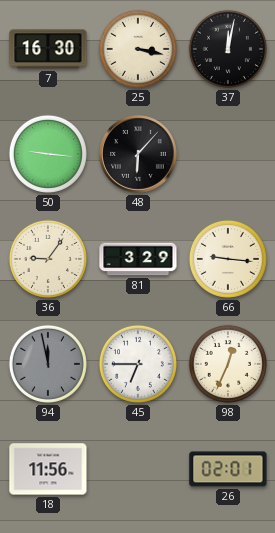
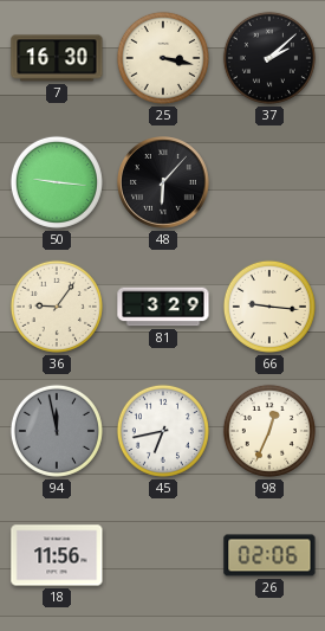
37: 12:02 -> 2:08
45: 6:45 -> 6:43
26: 02:01 -> 02:06
